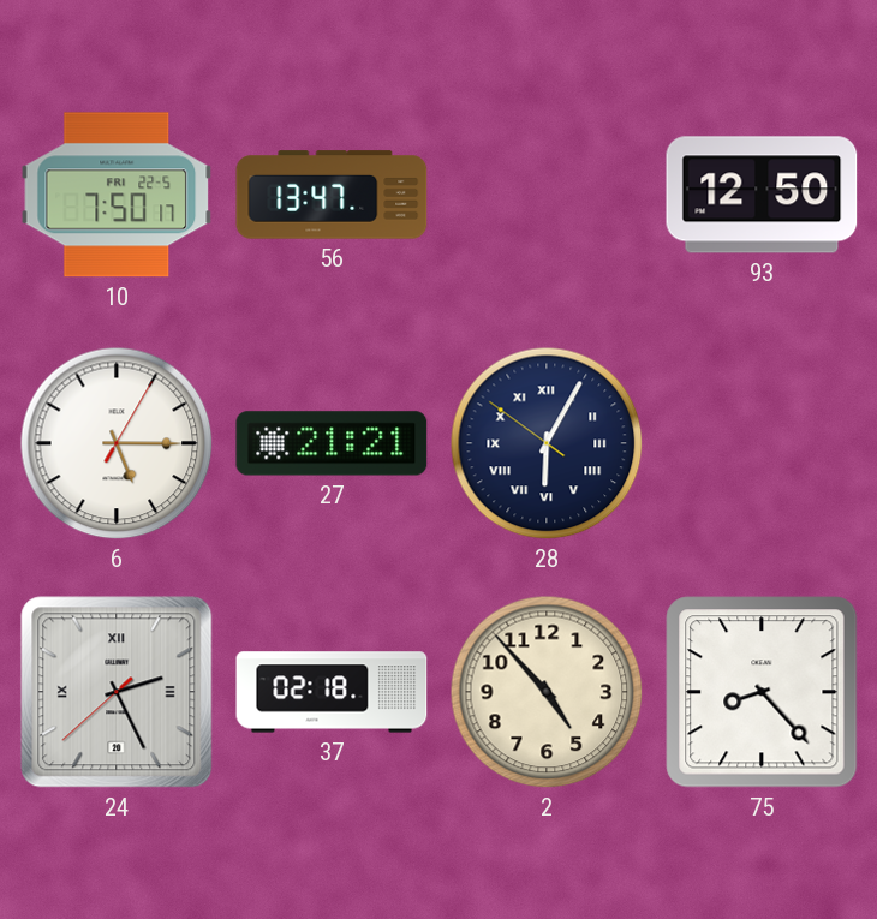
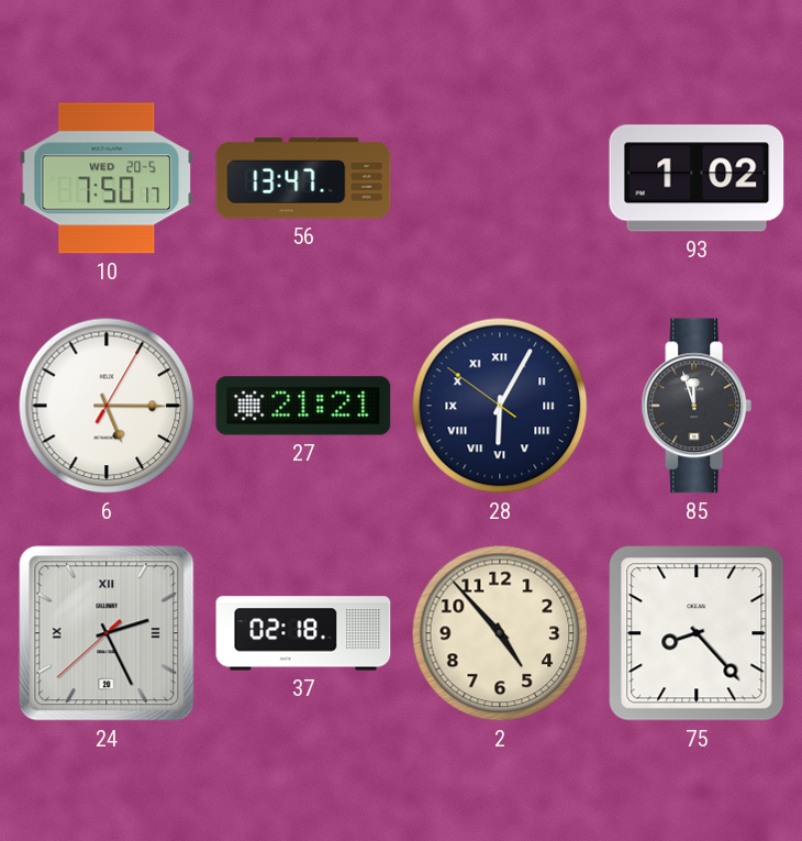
10 date: FRI 22-5 -> WED 20-5
93: 12:50 -> 1:02
85: none -> 11:57
